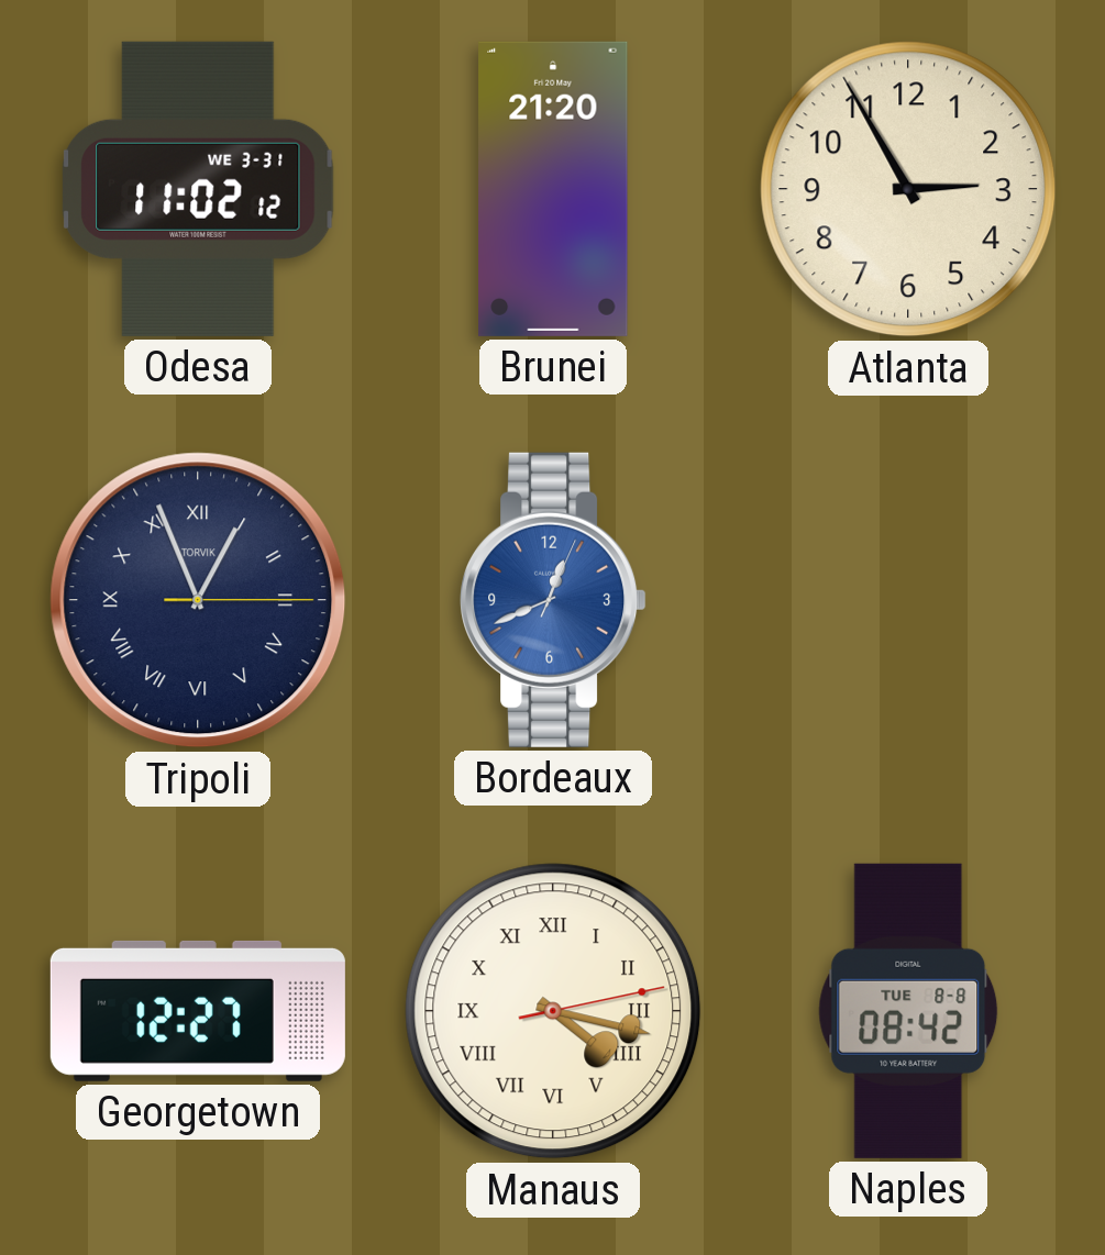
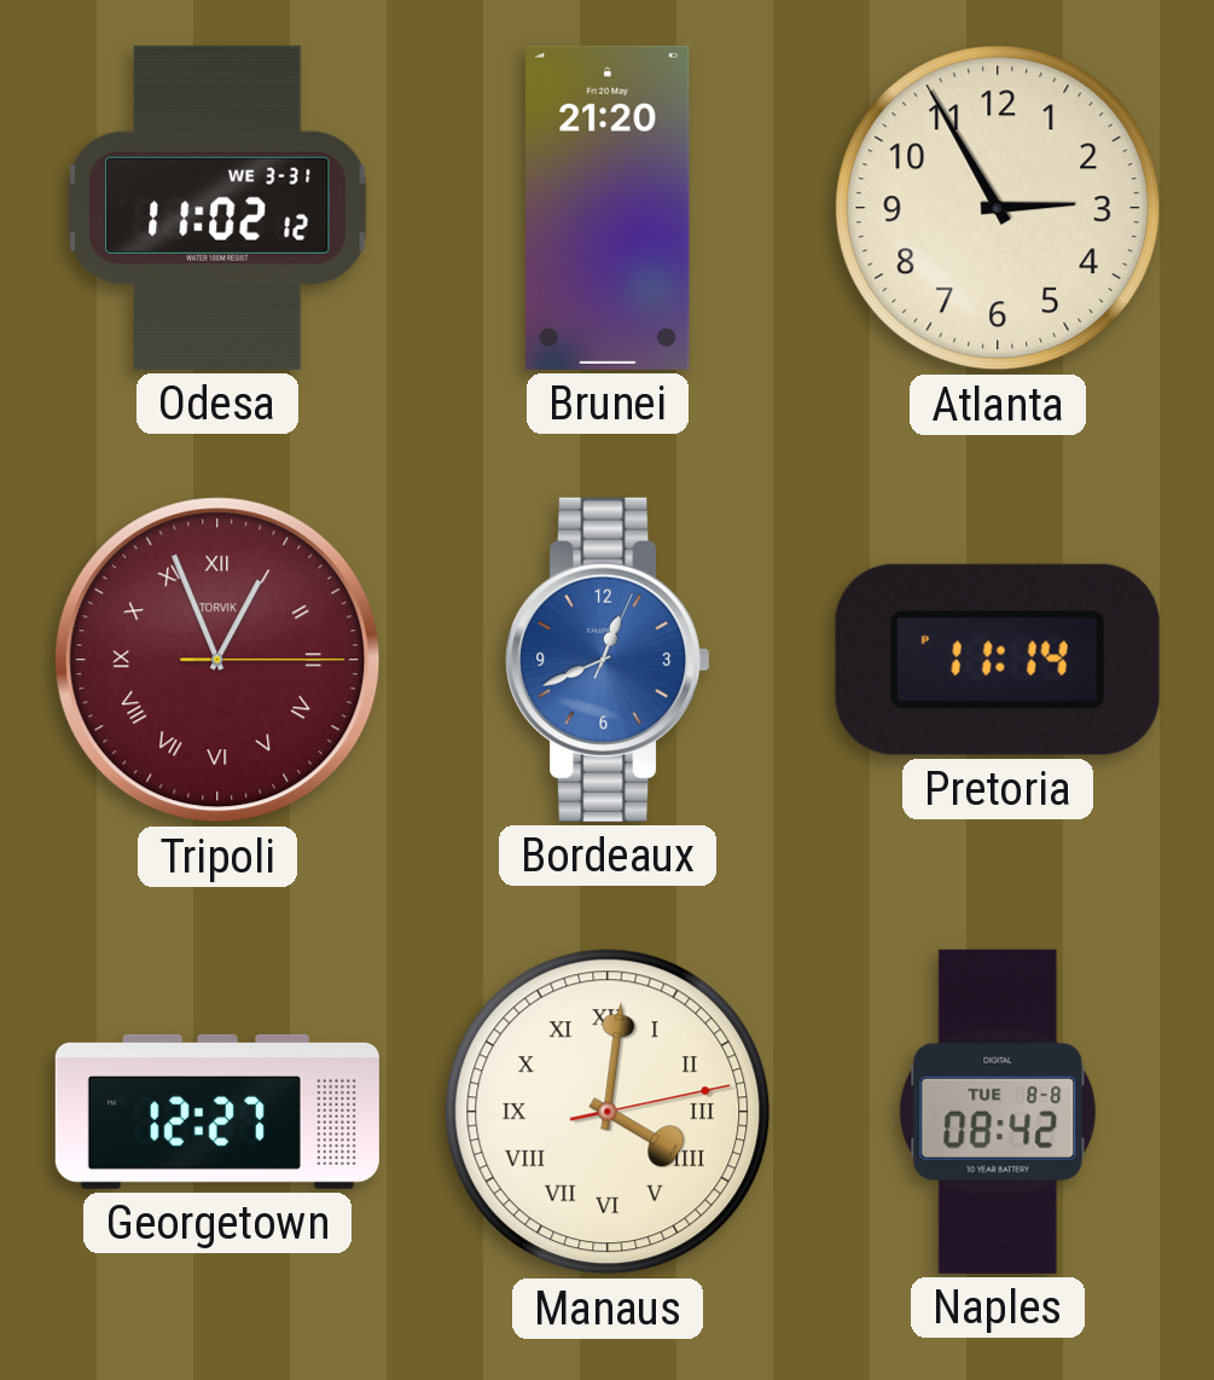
Tripoli dial: navy -> burgundy
Pretoria: none -> 11:14
Manaus: 4:17 -> 4:01
